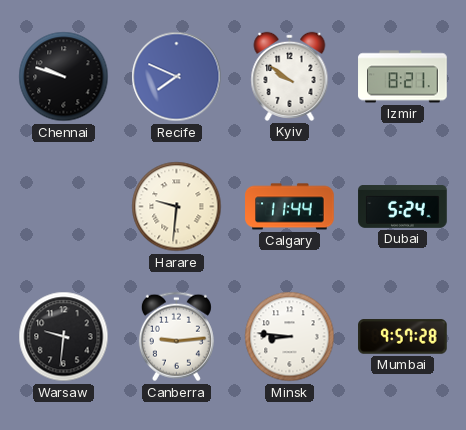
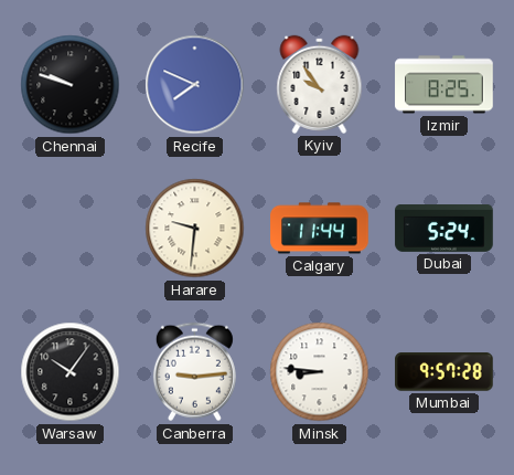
Kyiv: 9:51 -> 9:54
Izmir: 8:21 -> 8:25
Warsaw: 9:31 -> 10:06
